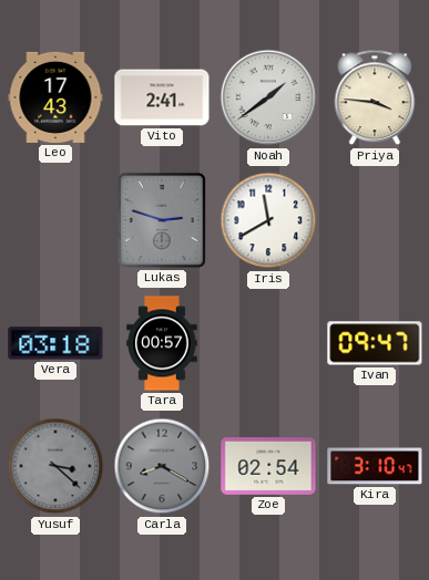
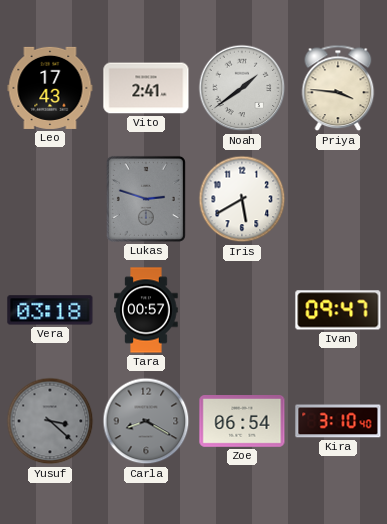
Iris: 11:40 -> 5:40
Zoe: 02:54 -> 06:54
Kira: 3:10:47 -> 3:10:40
